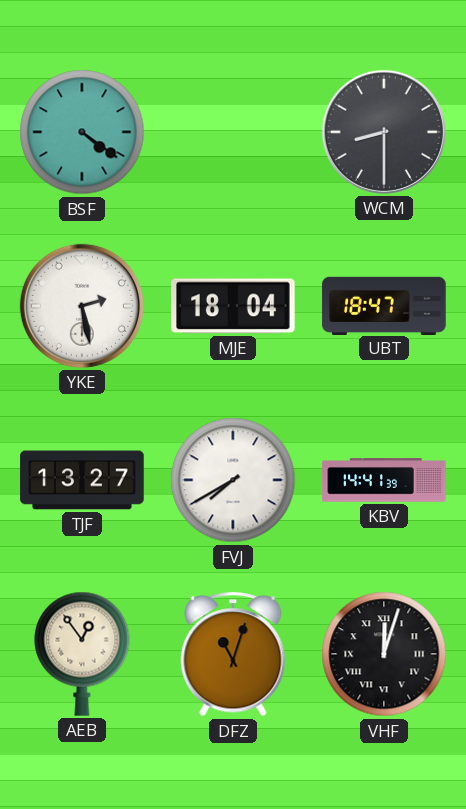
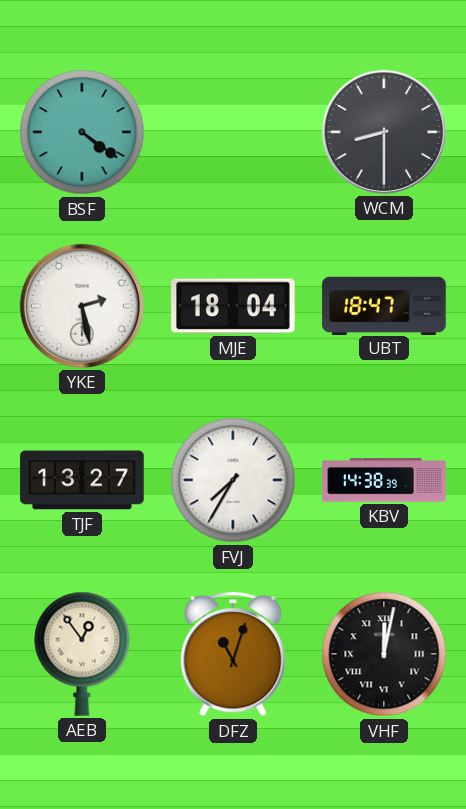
FVJ: 7:40 -> 7:35
KBV: 14:41 -> 14:38
VHF: 12:03 -> 12:02
